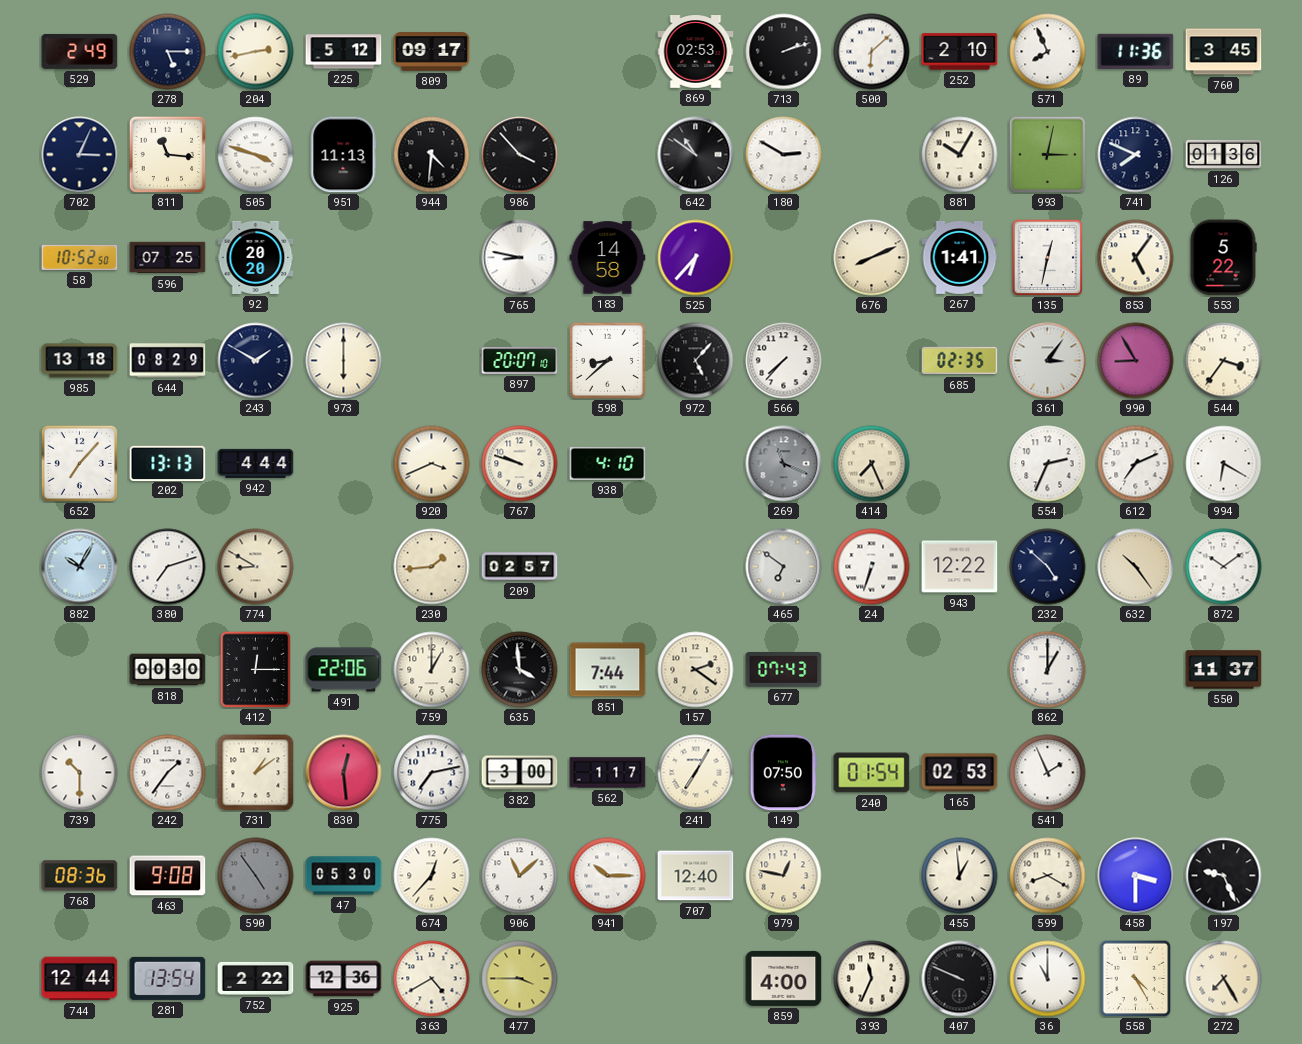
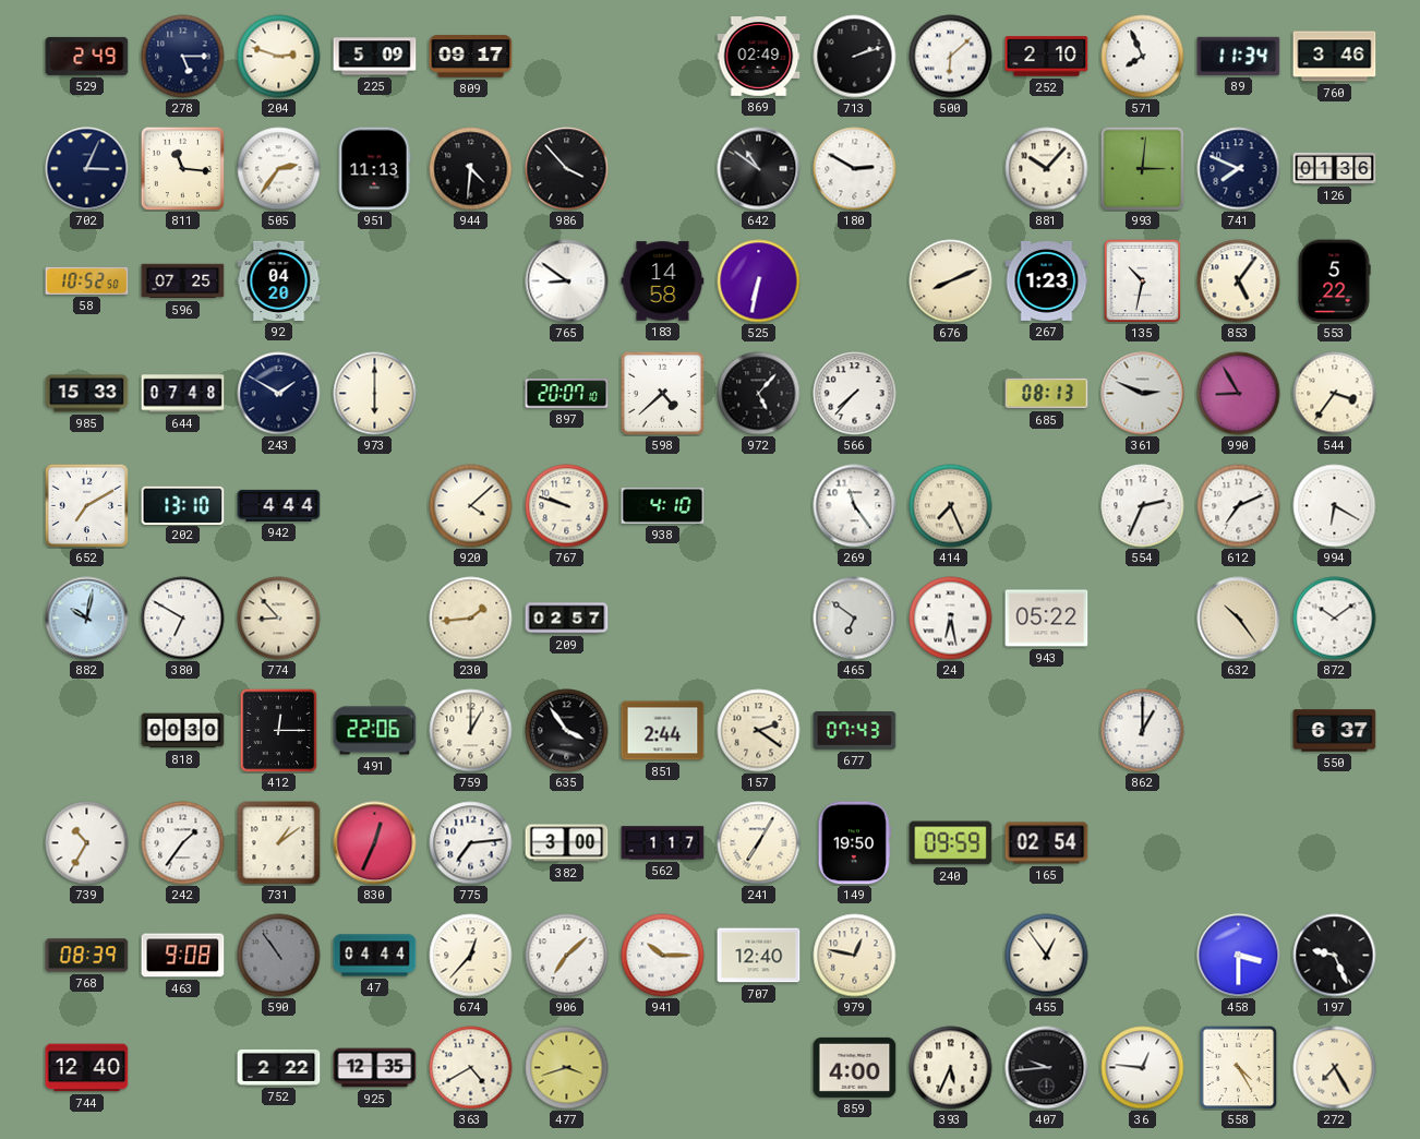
204: 2:43 -> 2:48
225: 5:12 -> 5:09
869: 02:53 -> 02:49
89: 11:36 -> 11:34
760: 3:45 -> 3:46
505: 3:48 -> 2:36
881: 10:05 -> 10:07
993: 3:02 -> 3:01
92: 20:20 -> 04:20
765: 8:47 -> 8:51
525: 6:37 -> 6:32
267: 1:41 -> 1:23
135: 12:32 -> 10:32
985: 13:18 -> 15:33
644: 08:29 -> 07:48
598: 8:38 -> 4:38
685: 02:35 -> 08:13
361: 3:06 -> 2:49
652: 7:07 -> 7:10
202: 13:13 -> 13:10
920: 3:41 -> 4:08
269: 11:19 -> 11:24
269 dial: grey -> white
882: 10:05 -> 10:02
380: 7:12 -> 6:50
774: 8:50 -> 8:53
24: 6:33 -> 6:28
943: 12:22 -> 05:22
232: 4:52 -> none
635: 3:59 -> 3:54
851: 7:44 -> 2:44
550: 11:37 -> 6:37
739: 10:30 -> 10:35
830: 12:29 -> 12:34
775: 7:13 -> 7:14
149: 07:50 -> 19:50
240: 01:54 -> 09:59
165: 02:53 -> 02:54
541: 1:56 -> none
768: 08:36 -> 08:39
590: 4:54 -> 10:54
47: 05:30 -> 04:44
906: 11:08 -> 7:08
455: 12:59 -> 12:54
599: 8:20 -> none
744: 12:44 -> 12:40
281: 13:54 -> none
925: 12:36 -> 12:35
477: 3:45 -> 3:42
393: 11:34 -> 5:34
407: 9:49 -> 9:44
36: 11:00 -> 12:46
